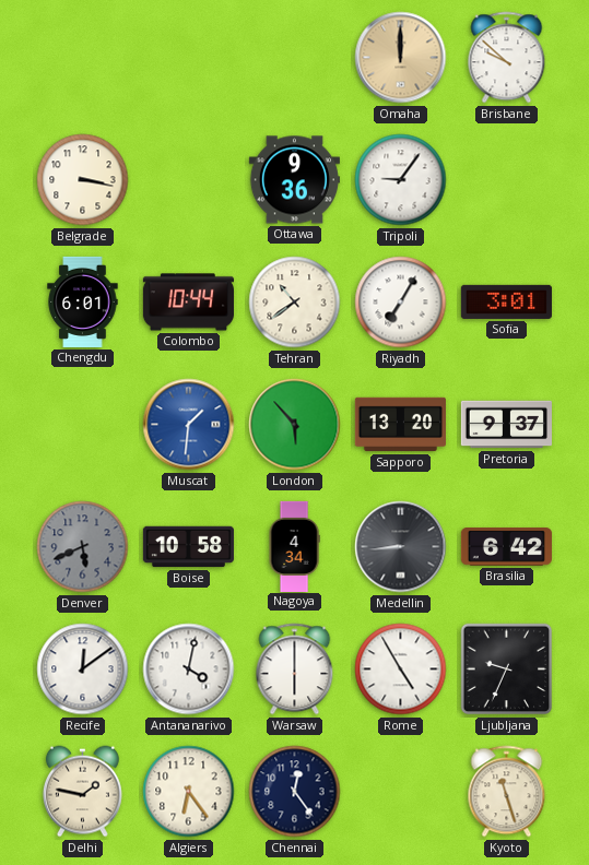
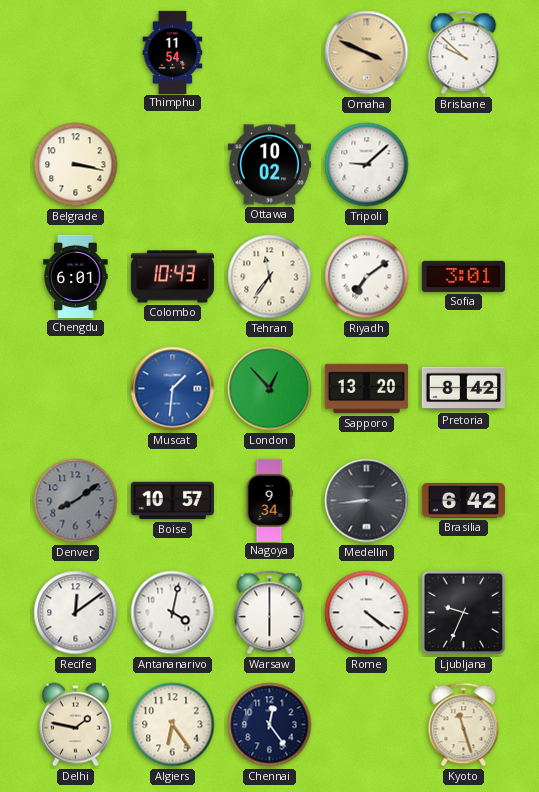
Thimphu: none -> 11:54
Omaha: 12:00 -> 3:49
Ottawa: 9:36 -> 10:02
Tripoli: 9:06 -> 9:08
Colombo: 10:44 -> 10:43
Tehran: 10:39 -> 11:36
Riyadh: 7:05 -> 7:09
London: 5:53 -> 12:53
Pretoria: 9:37 -> 8:42
Denver: 5:41 -> 8:09
Boise: 10:58 -> 10:57
Nagoya: 4:34 -> 9:34
Rome: 4:55 -> 4:21
